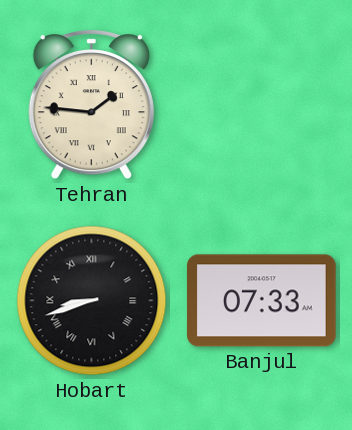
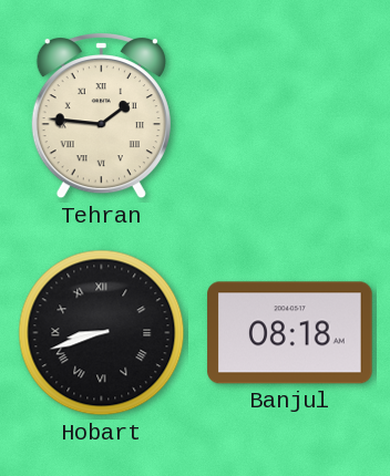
Banjul: 07:33 -> 08:18
